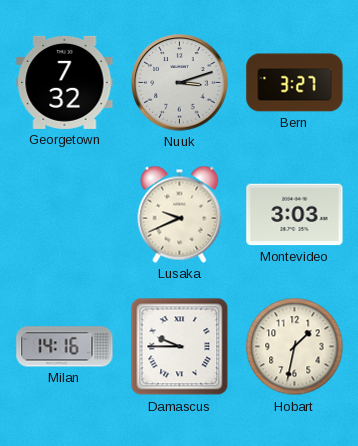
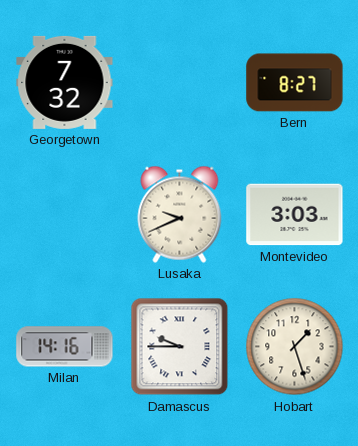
Nuuk: 3:12 -> none
Bern: 3:27 -> 8:27
Hobart: 1:32 -> 1:27
